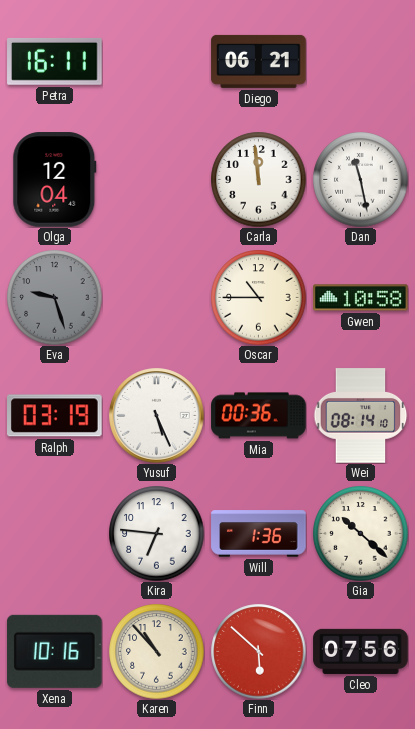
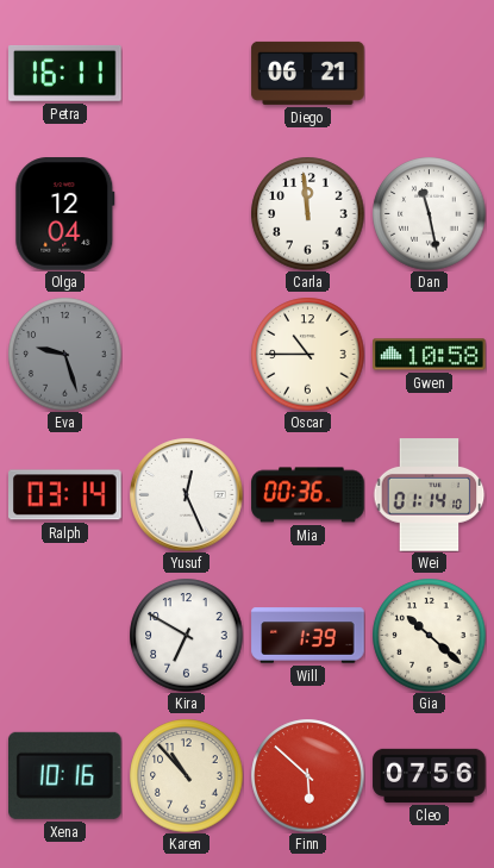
Ralph: 03:19 -> 03:14
Yusuf: 5:26 -> 12:26
Wei: 08:14 -> 01:14
Kira: 6:46 -> 6:50
Will: 1:36 -> 1:39
